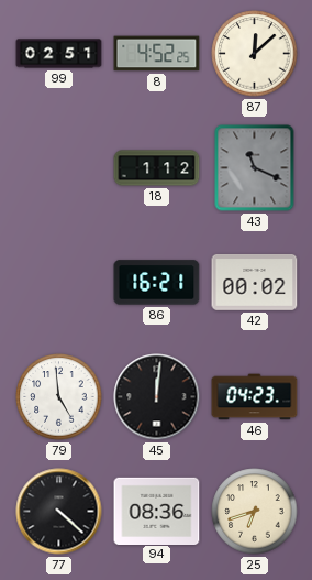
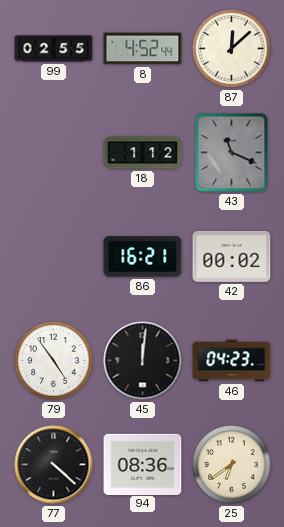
99: 02:51 -> 02:55
8: 4:52:25 -> 4:52:44
79: 4:59 -> 4:54
25: 6:42 -> 6:39
